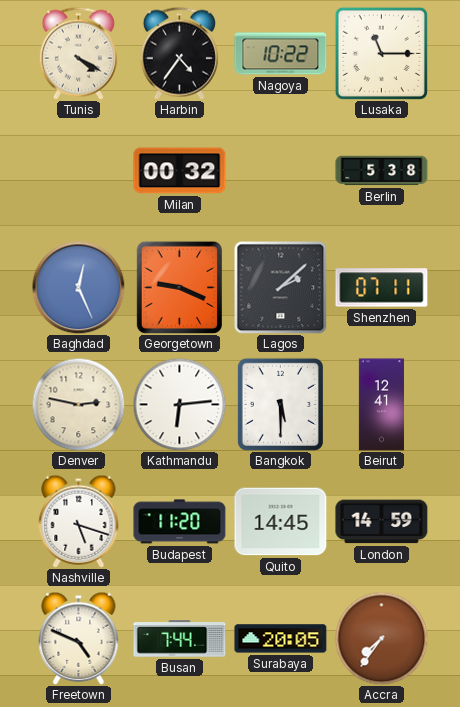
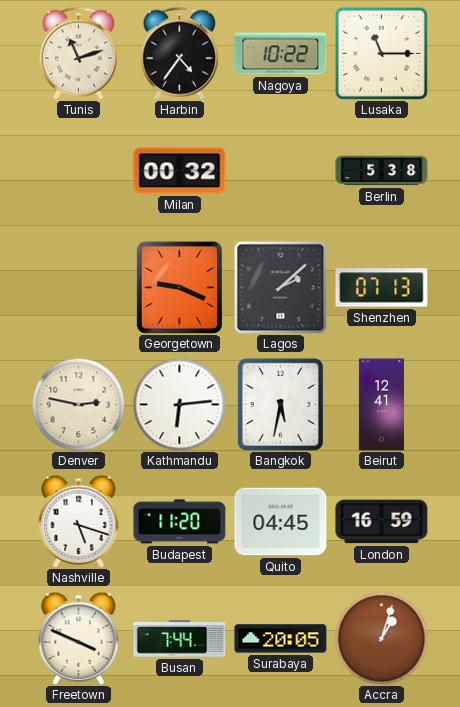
Tunis: 4:20 -> 11:12
Baghdad: 12:26 -> none
Shenzhen: 07:11 -> 07:13
Bangkok: 5:30 -> 5:32
Quito: 14:45 -> 04:45
London: 14:59 -> 16:59
Freetown: 4:49 -> 3:49
Accra: 7:36 -> 1:03
